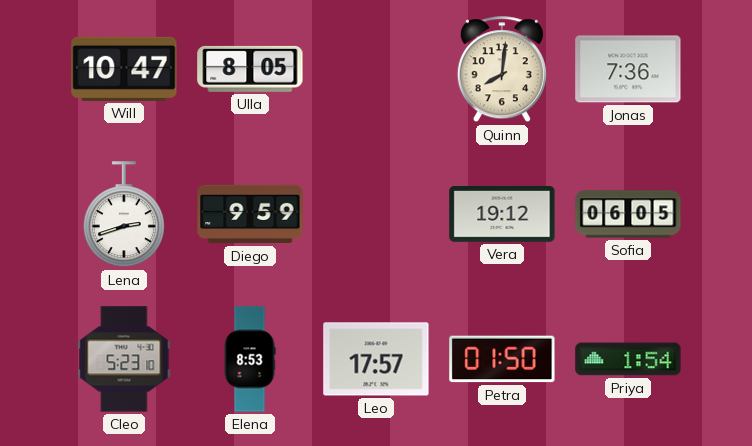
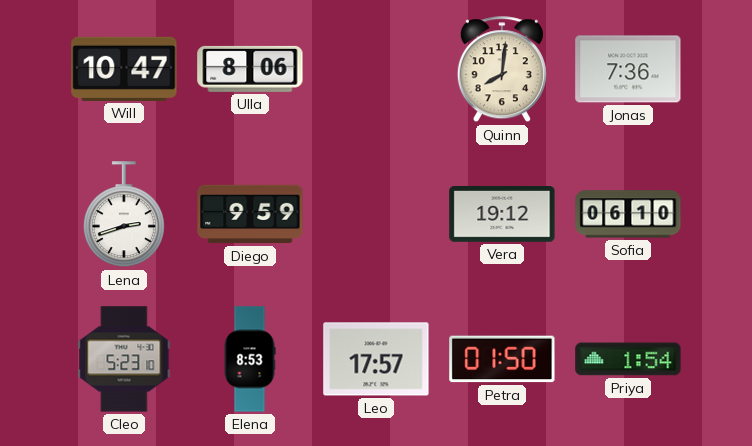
Ulla: 8:05 -> 8:06
Sofia: 06:05 -> 06:10
